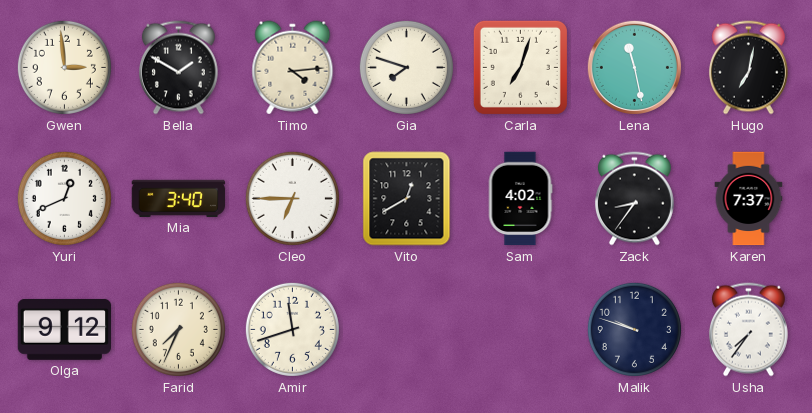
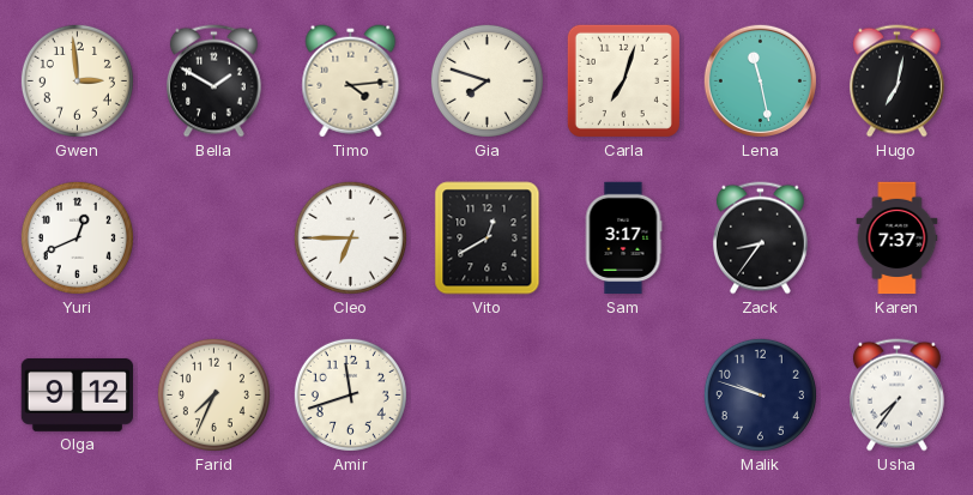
Mia: 3:40 -> none
Sam: 4:02 -> 3:17
